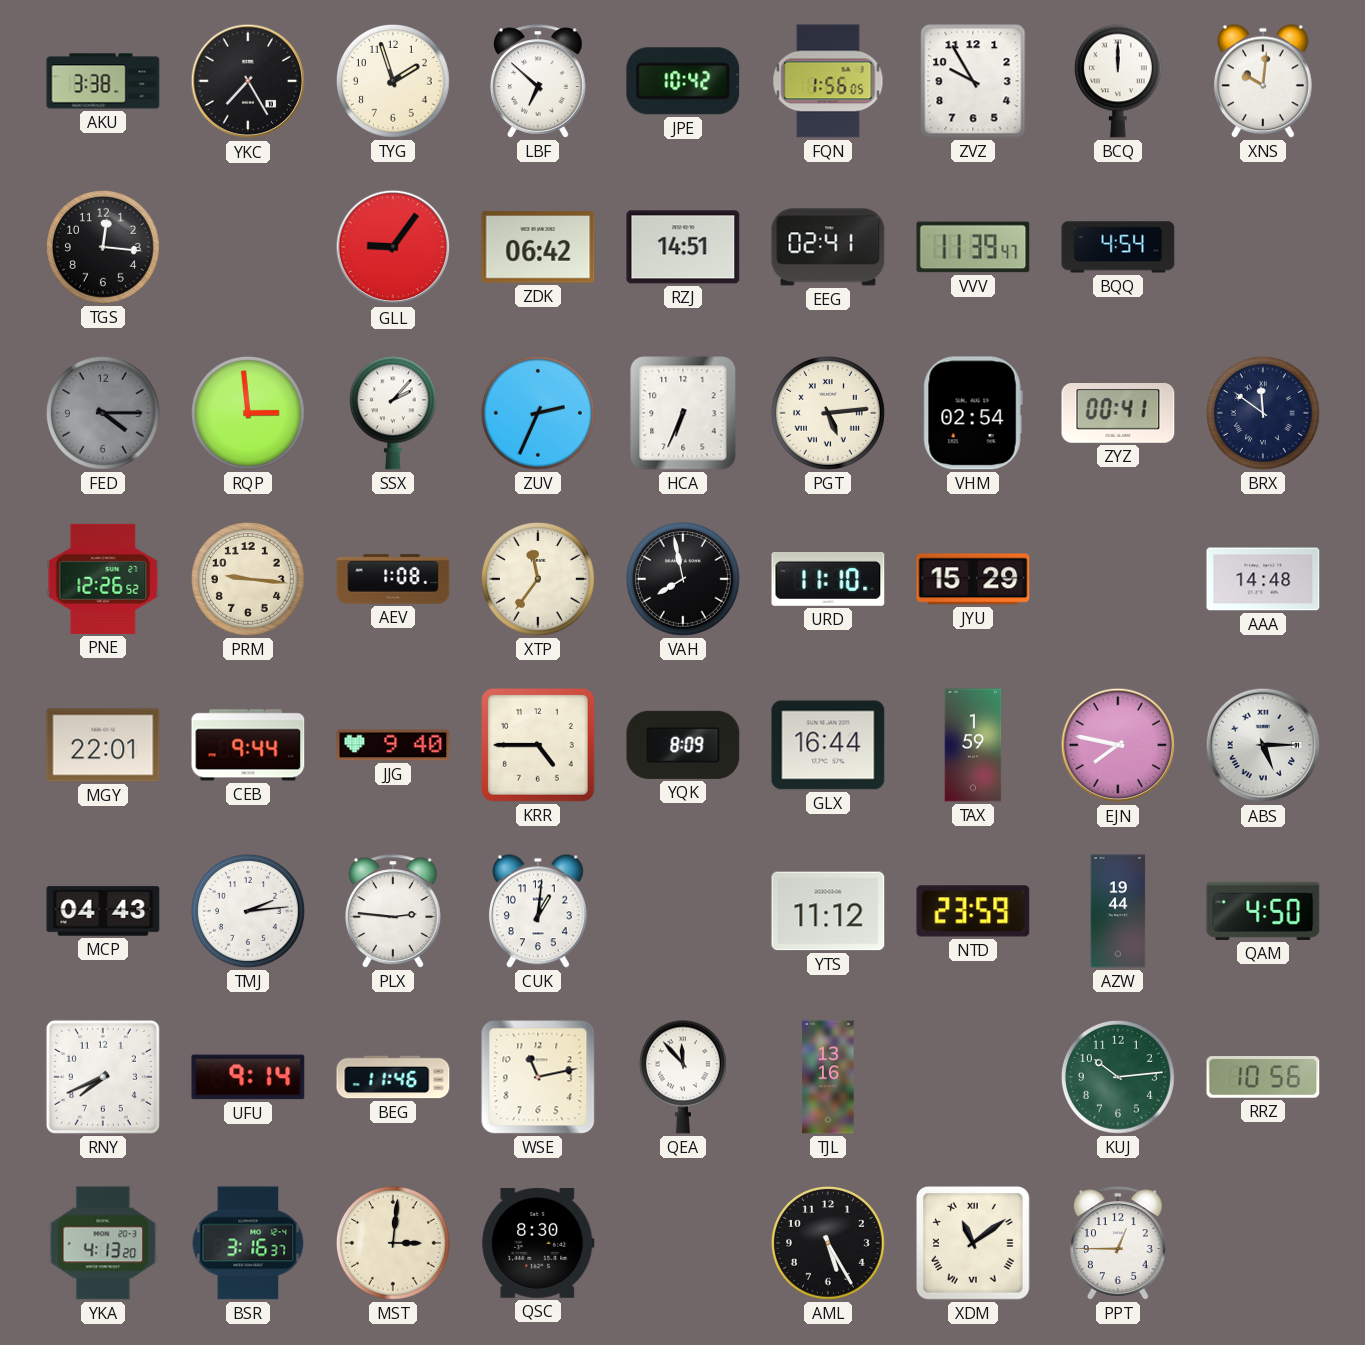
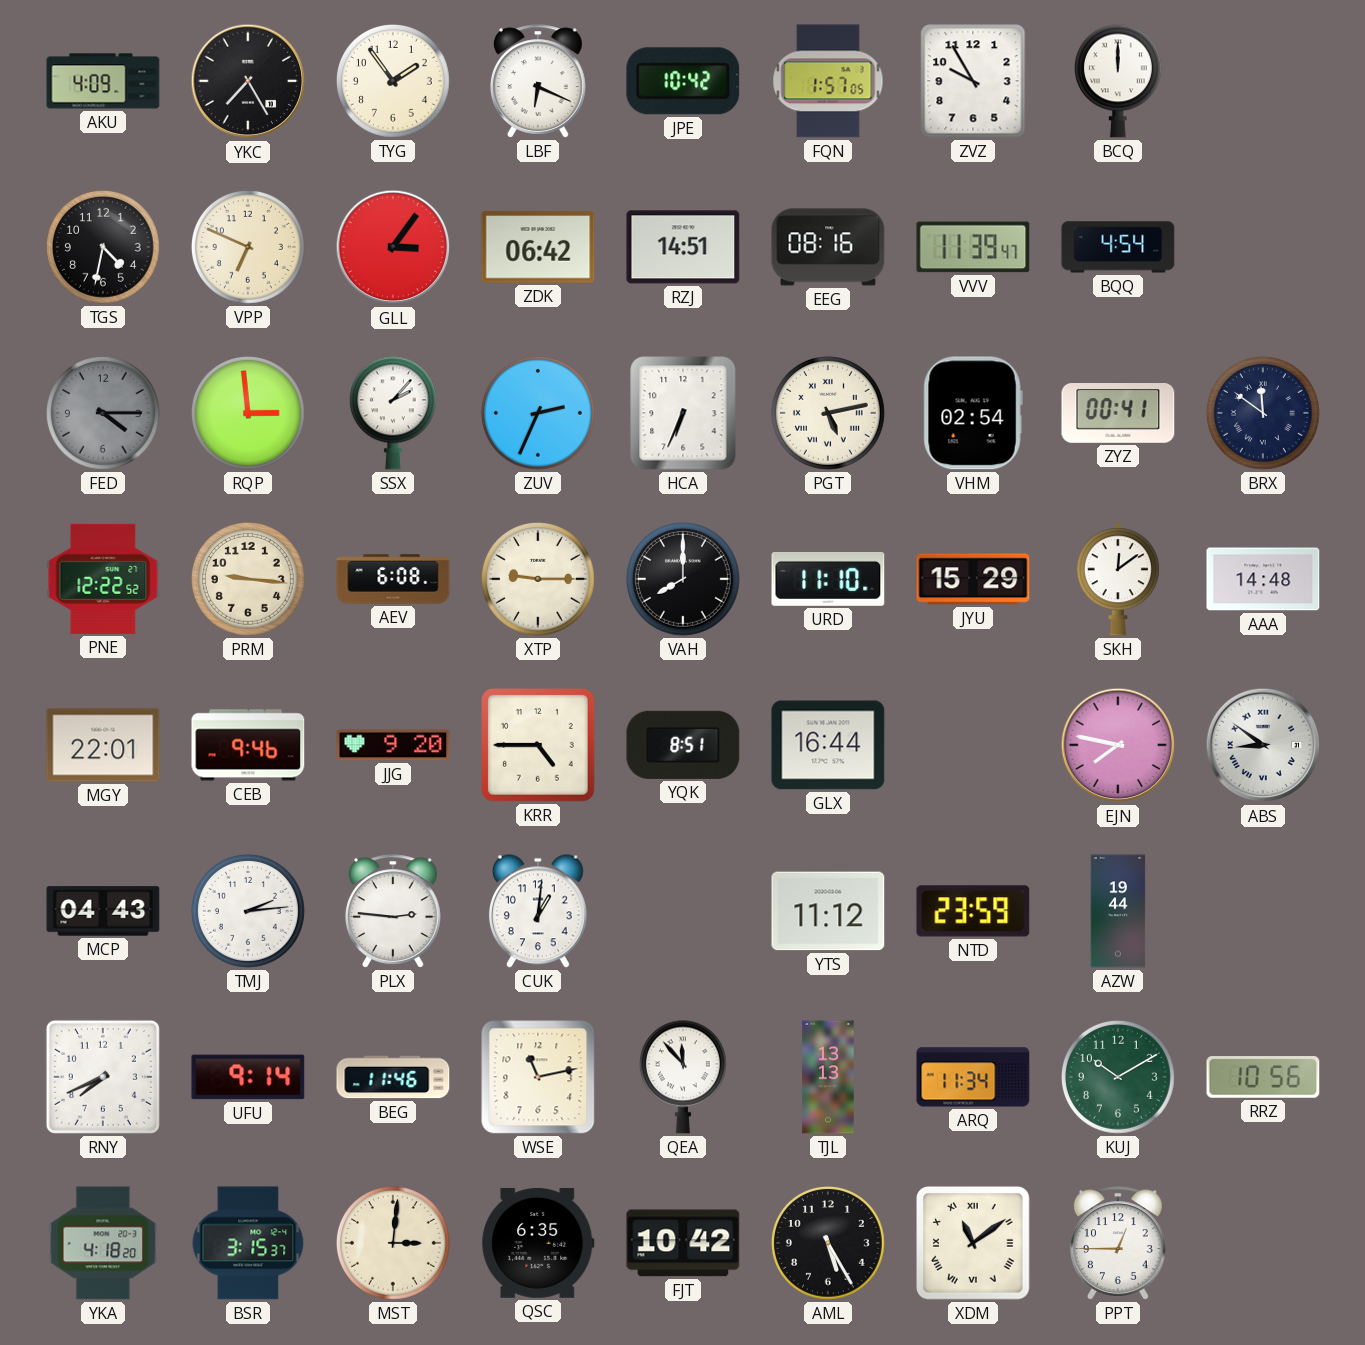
AKU: 3:38 -> 4:09
TYG: 1:57 -> 1:54
LBF: 6:52 -> 6:19
FQN: 1:56 -> 1:57
XNS: 10:01 -> none
TGS: 12:16 -> 4:32
VPP: none -> 6:49
GLL: 9:06 -> 3:06
EEG: 02:41 -> 08:16
PGT: 5:14 -> 5:13
PNE: 12:26 -> 12:22
AEV: 1:08 -> 6:08
XTP: 11:36 -> 9:15
VAH: 7:58 -> 8:00
SKH: none -> 12:09
CEB: 9:44 -> 9:46
JJG: 9:40 -> 9:20
YQK: 8:09 -> 8:51
TAX: 1:59 -> none
ABS: 5:15 -> 8:51
QAM: 4:50 -> none
TJL: 13:16 -> 13:13
ARQ: none -> 11:34
KUJ: 10:14 -> 10:10
YKA: 4:13 -> 4:18
BSR: 3:16 -> 3:15
QSC: 8:30 -> 6:35
FJT: none -> 10:42
